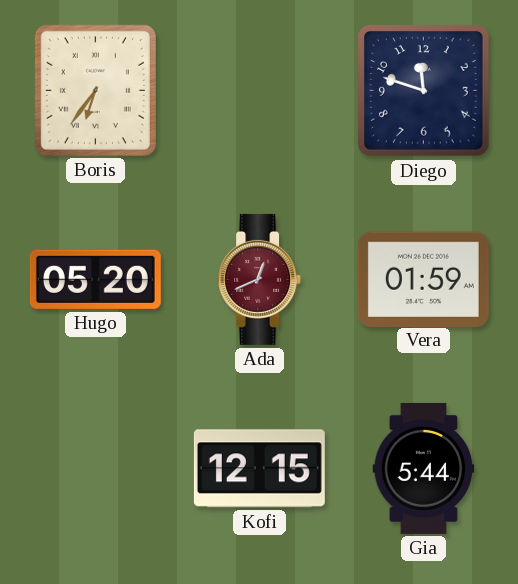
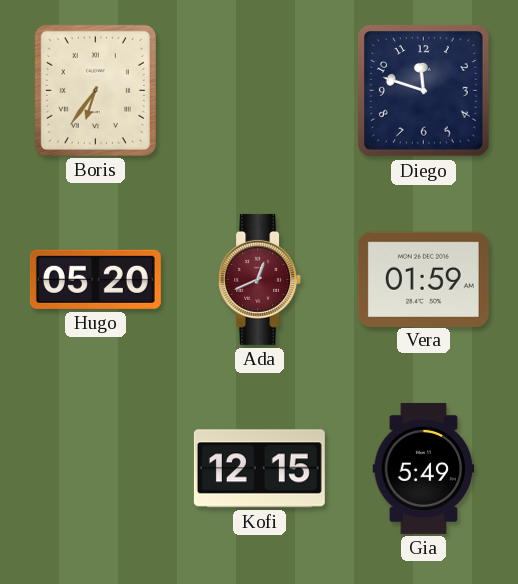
Gia: 5:44 -> 5:49
